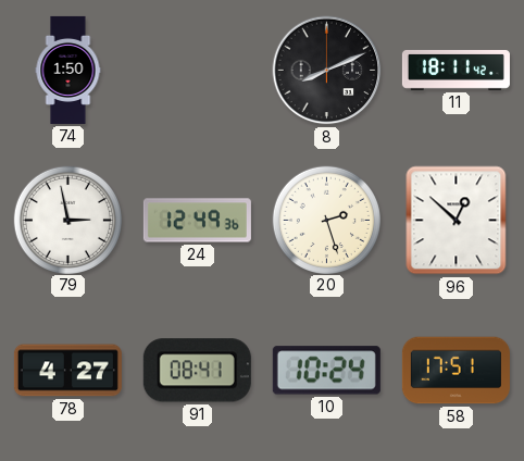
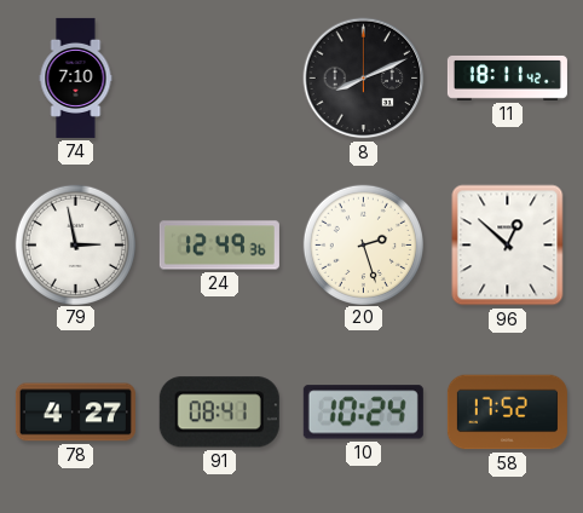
74: 1:50 -> 7:10
58: 17:51 -> 17:52
